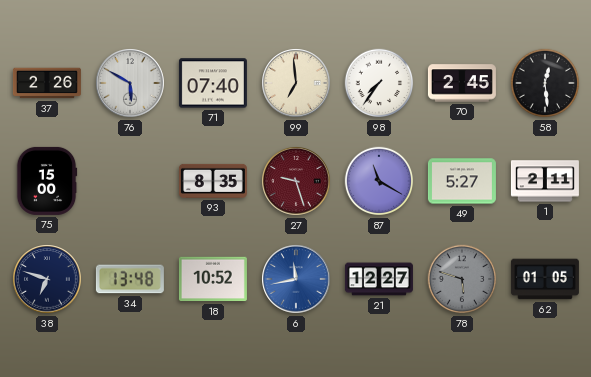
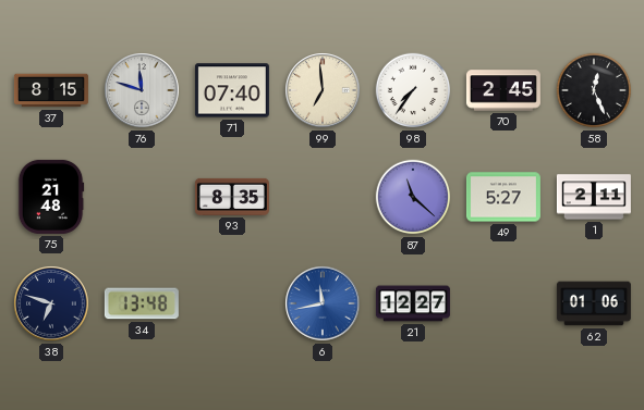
37: 2:26 -> 8:15
76: 5:50 -> 11:48
58: 12:29 -> 12:26
75: 15:00 -> 21:48
27: 9:27 -> none
87: 11:20 -> 11:22
18: 10:52 -> none
78: 5:48 -> none
62: 01:05 -> 01:06
